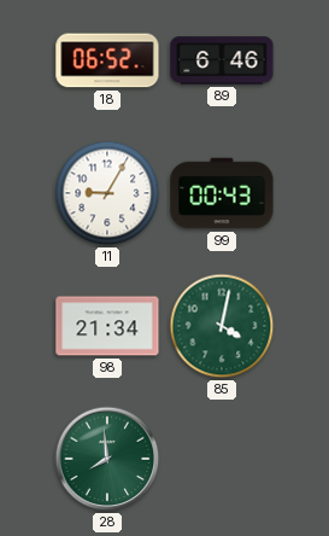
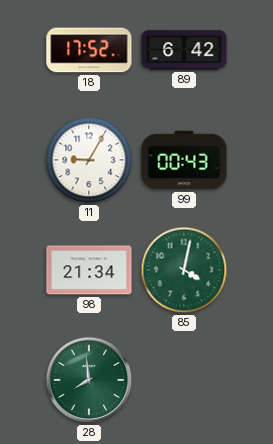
18: 06:52 -> 17:52
89: 6:46 -> 6:42
